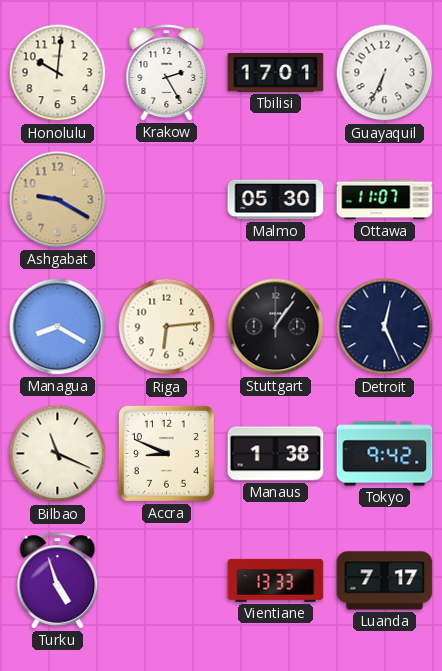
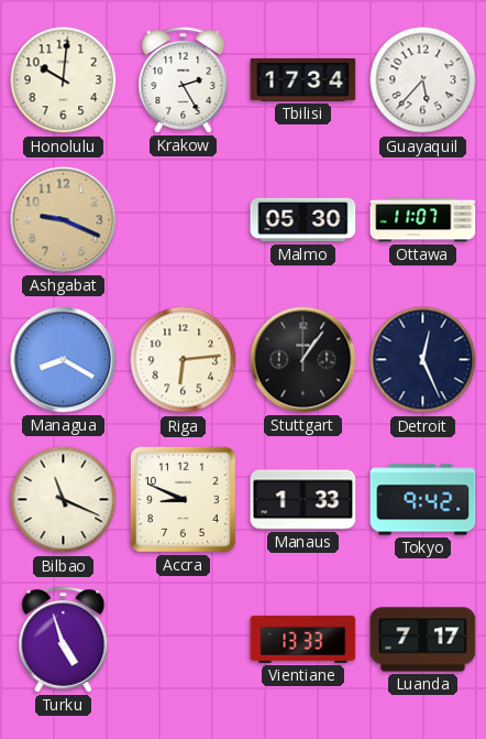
Tbilisi: 17:01 -> 17:34
Guayaquil: 6:34 -> 5:37
Ashgabat: 9:20 -> 9:19
Manaus: 1:38 -> 1:33
